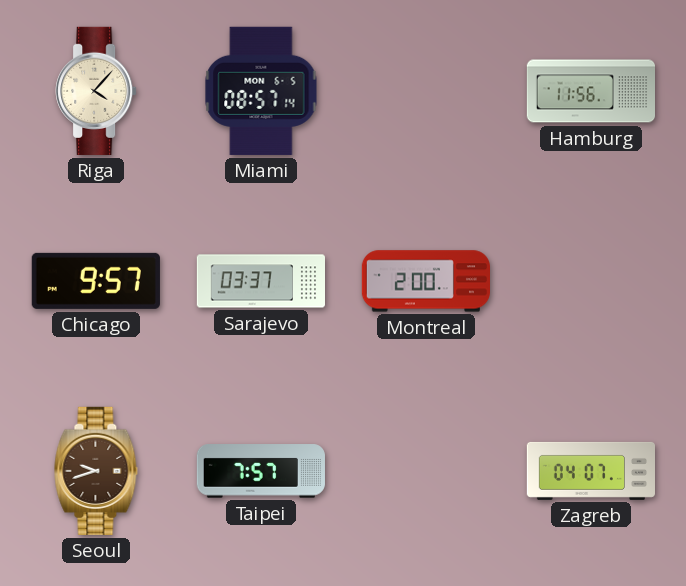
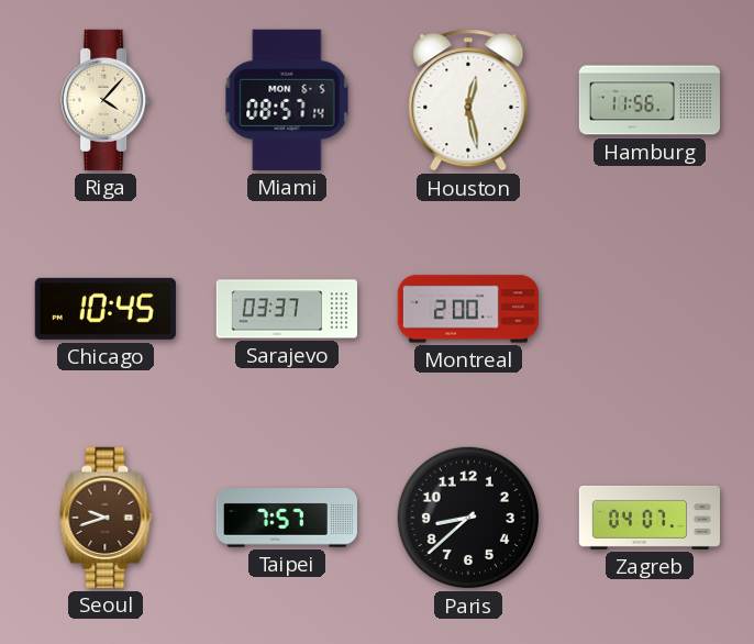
Houston: none -> 12:28
Chicago: 9:57 -> 10:45
Paris: none -> 8:38
